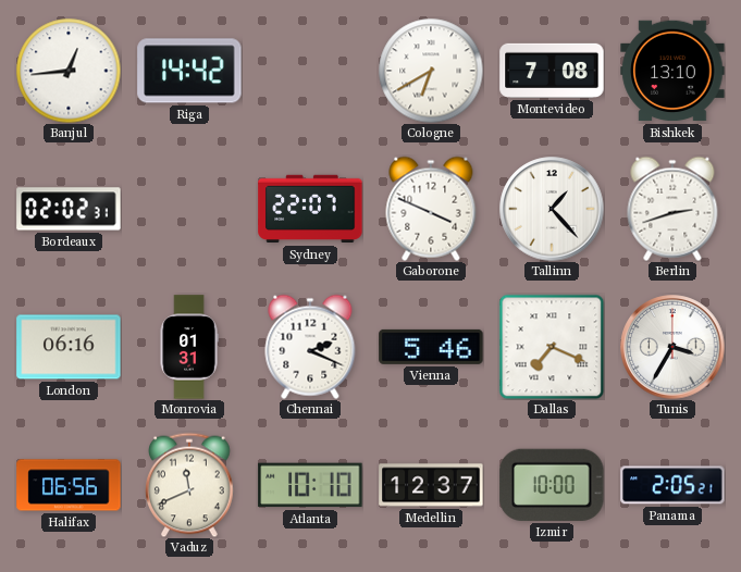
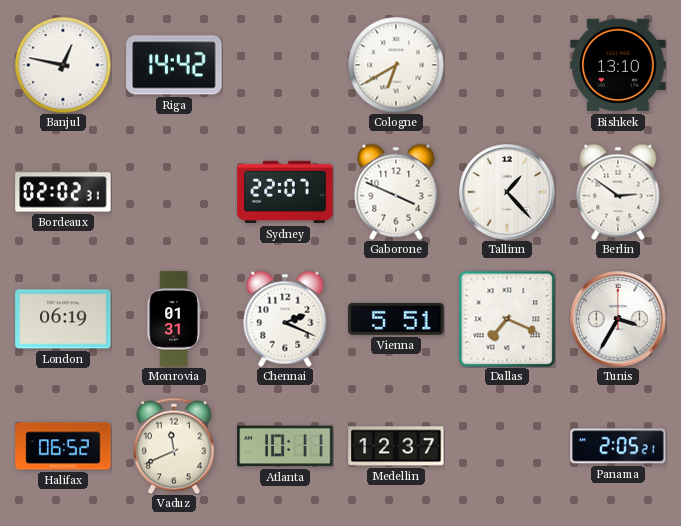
Banjul: 12:44 -> 12:47
Montevideo: 7:08 -> none
Berlin: 2:42 -> 2:51
London: 06:16 -> 06:19
Vienna: 5:46 -> 5:51
Halifax: 06:56 -> 06:52
Atlanta: 10:10 -> 10:11
Izmir: 10:00 -> none
